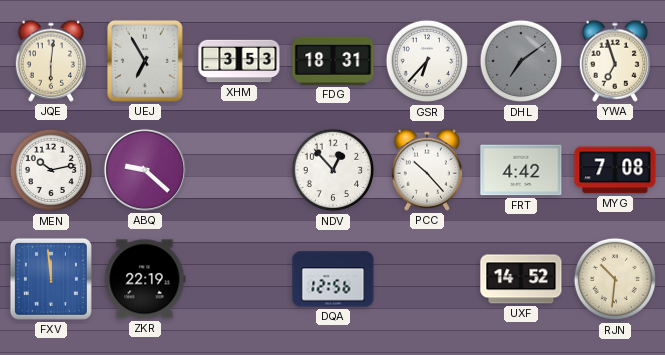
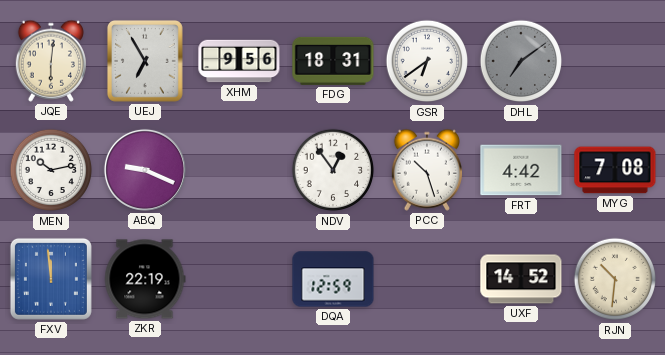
XHM: 3:53 -> 9:56
GSR: 6:37 -> 6:39
YWA: 6:57 -> none
ABQ: 9:22 -> 9:19
NDV: 12:53 -> 12:54
PCC: 10:23 -> 10:27
DQA: 12:56 -> 12:59
